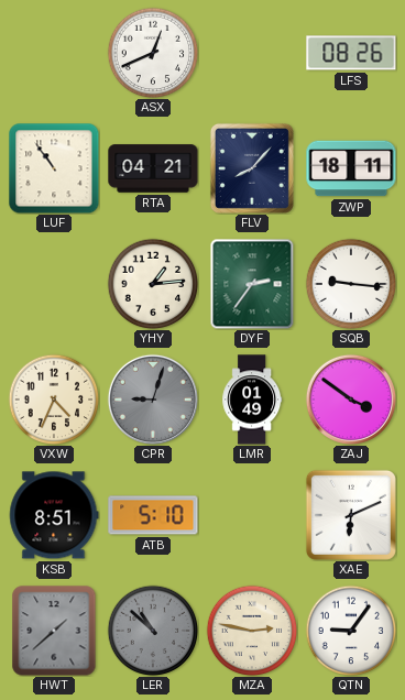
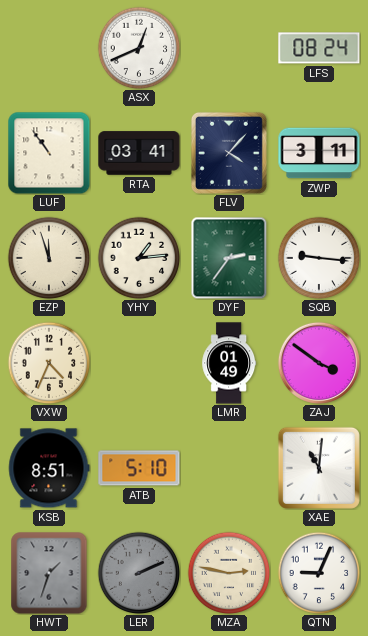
LFS: 08:26 -> 08:24
RTA: 04:21 -> 03:41
FLV: 8:07 -> 4:07
ZWP: 18:11 -> 3:11
EZP: none -> 11:57
CPR: 9:03 -> none
XAE: 6:11 -> 11:01
HWT: 1:38 -> 1:33
LER: 10:52 -> 2:11
QTN: 9:06 -> 9:04
